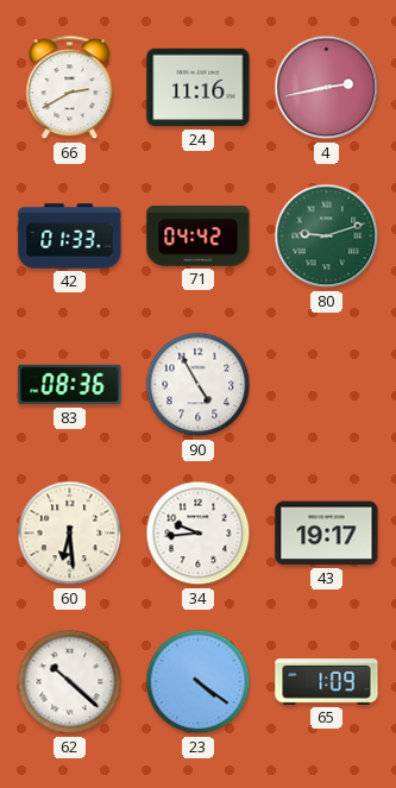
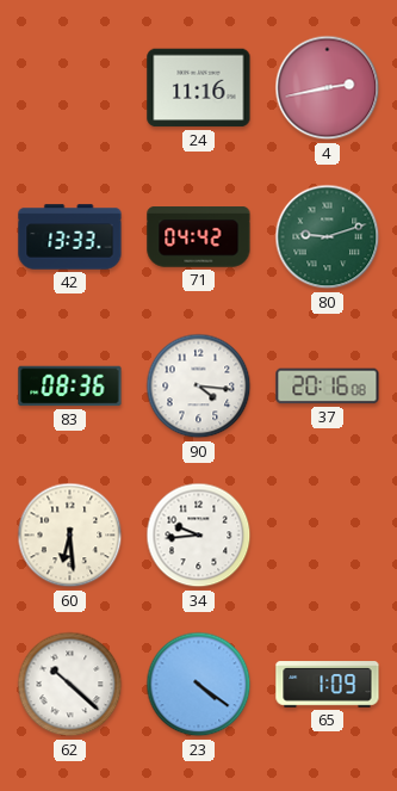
66: 2:40 -> none
42: 01:33 -> 13:33
90: 4:55 -> 4:16
37: none -> 20:16
43: 19:17 -> none
